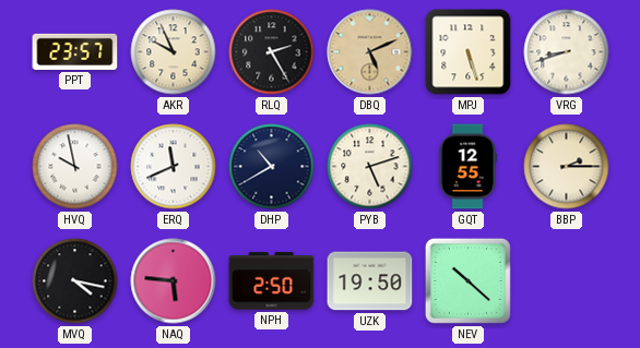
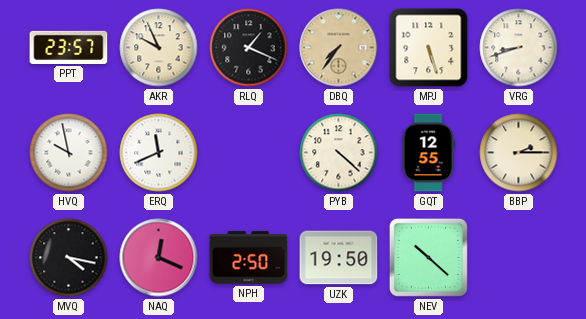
RLQ: 2:25 -> 1:19
DBQ: 5:11 -> 7:36
DHP: 10:40 -> none
PYB: 5:12 -> 4:22
NAQ: 5:46 -> 12:19
